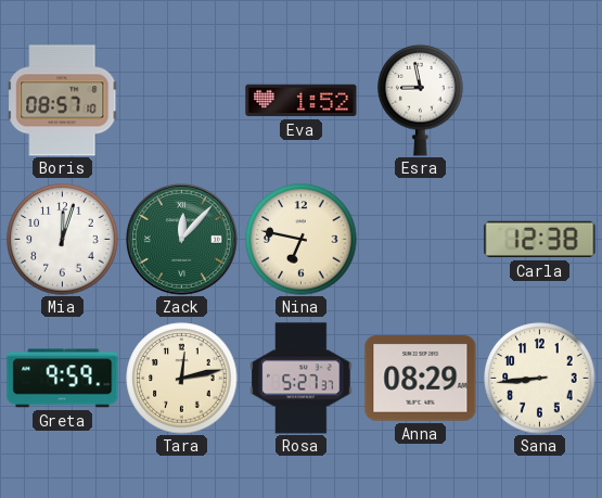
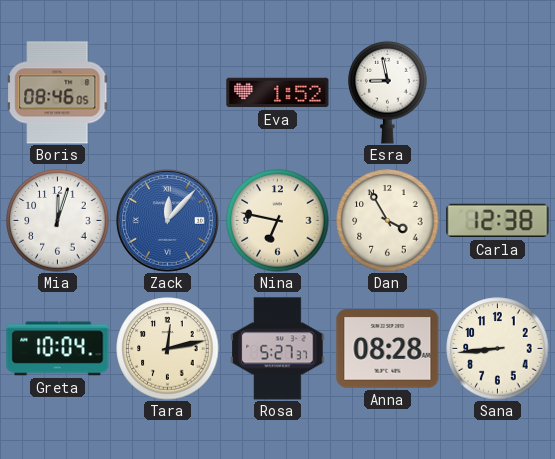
Boris: 08:57 -> 08:46
Zack dial: green -> blue
Dan: none -> 3:55
Greta: 9:59 -> 10:04
Anna: 08:29 -> 08:28
